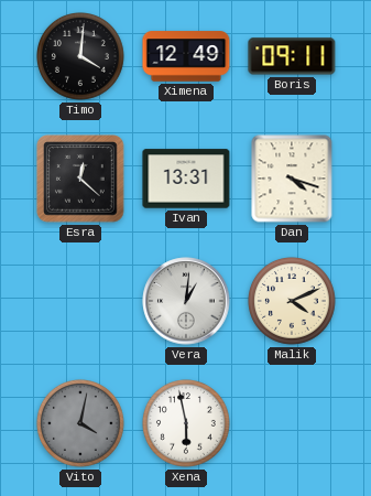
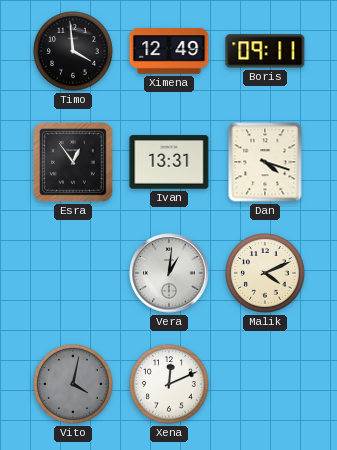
Timo: 4:01 -> 3:59
Esra: 12:22 -> 12:54
Xena: 5:58 -> 12:11
